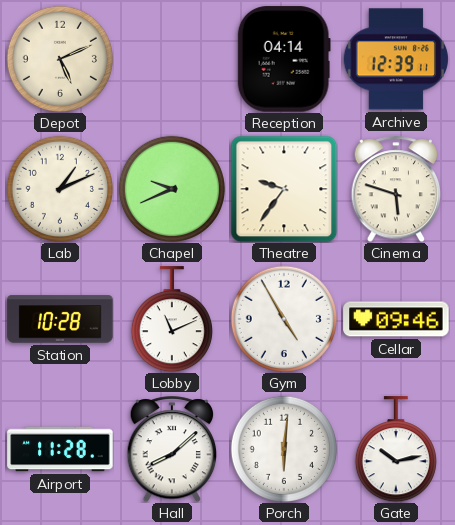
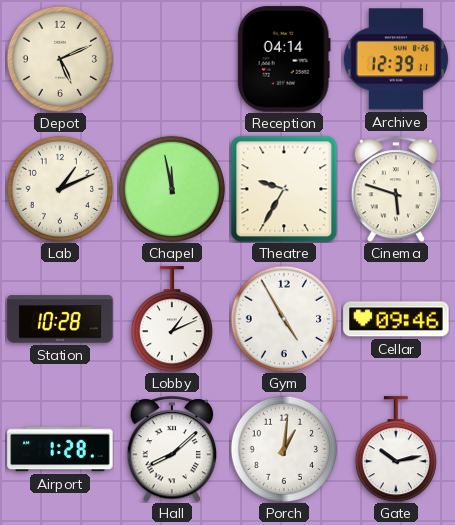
Chapel: 9:41 -> 11:58
Theatre: 9:36 -> 9:35
Lobby: 11:11 -> 1:11
Airport: 11:28 -> 1:28
Porch: 6:01 -> 1:01
